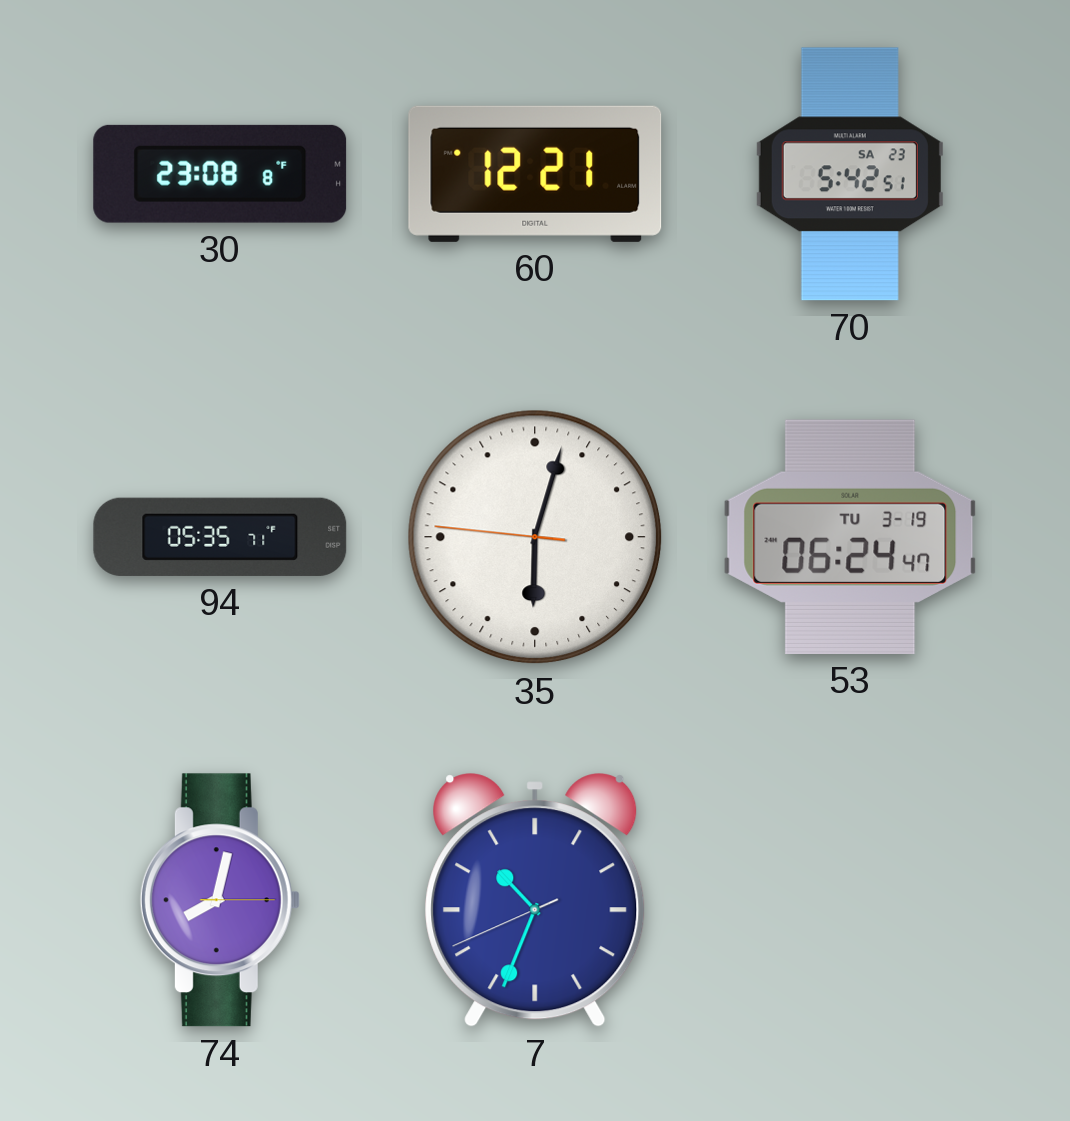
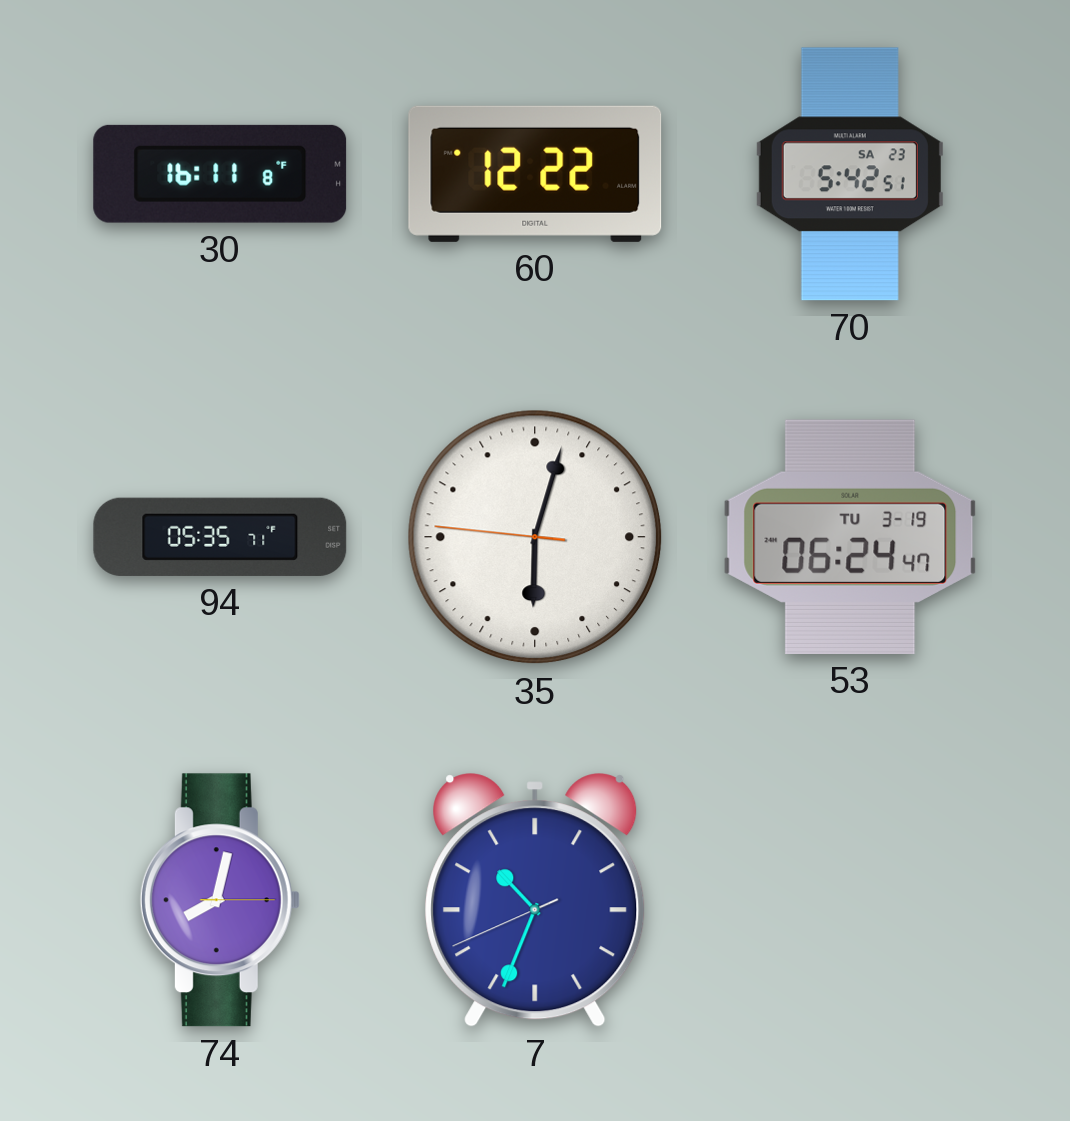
30: 23:08 -> 16:11
60: 12:21 -> 12:22
